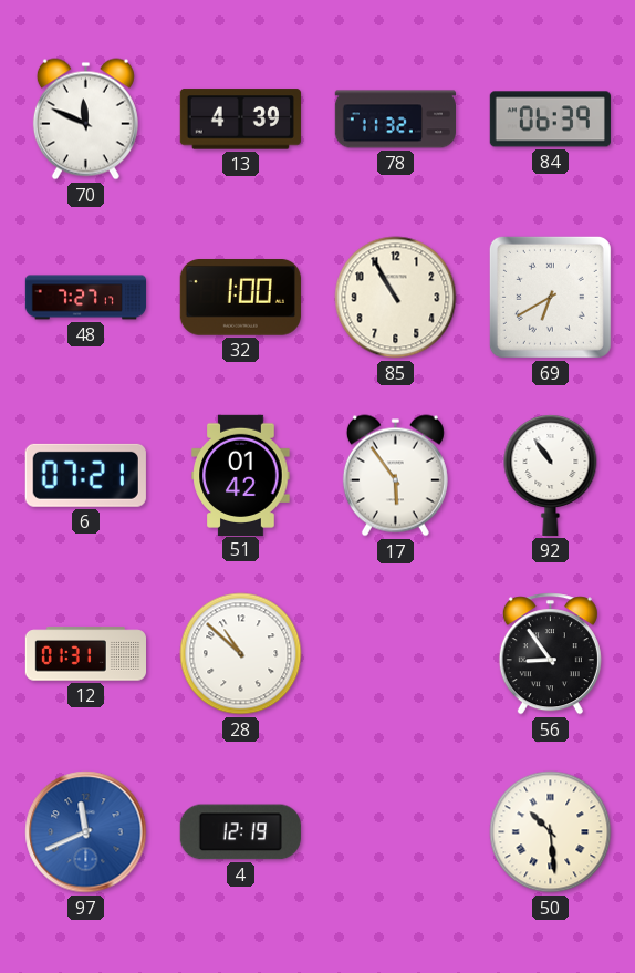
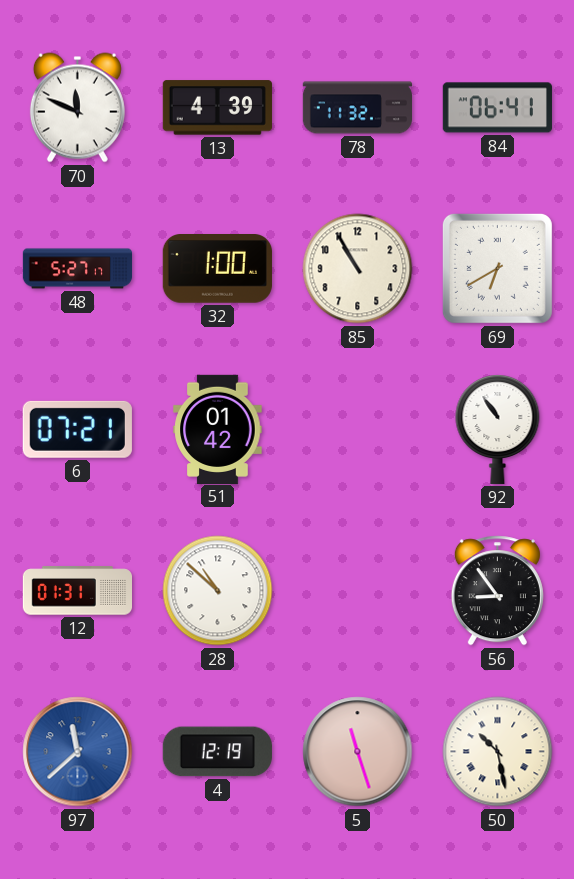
84: 06:39 -> 06:41
48: 7:27 -> 5:27
17: 5:54 -> none
97: 11:41 -> 11:38
5: none -> 11:27
50: 10:29 -> 10:28
